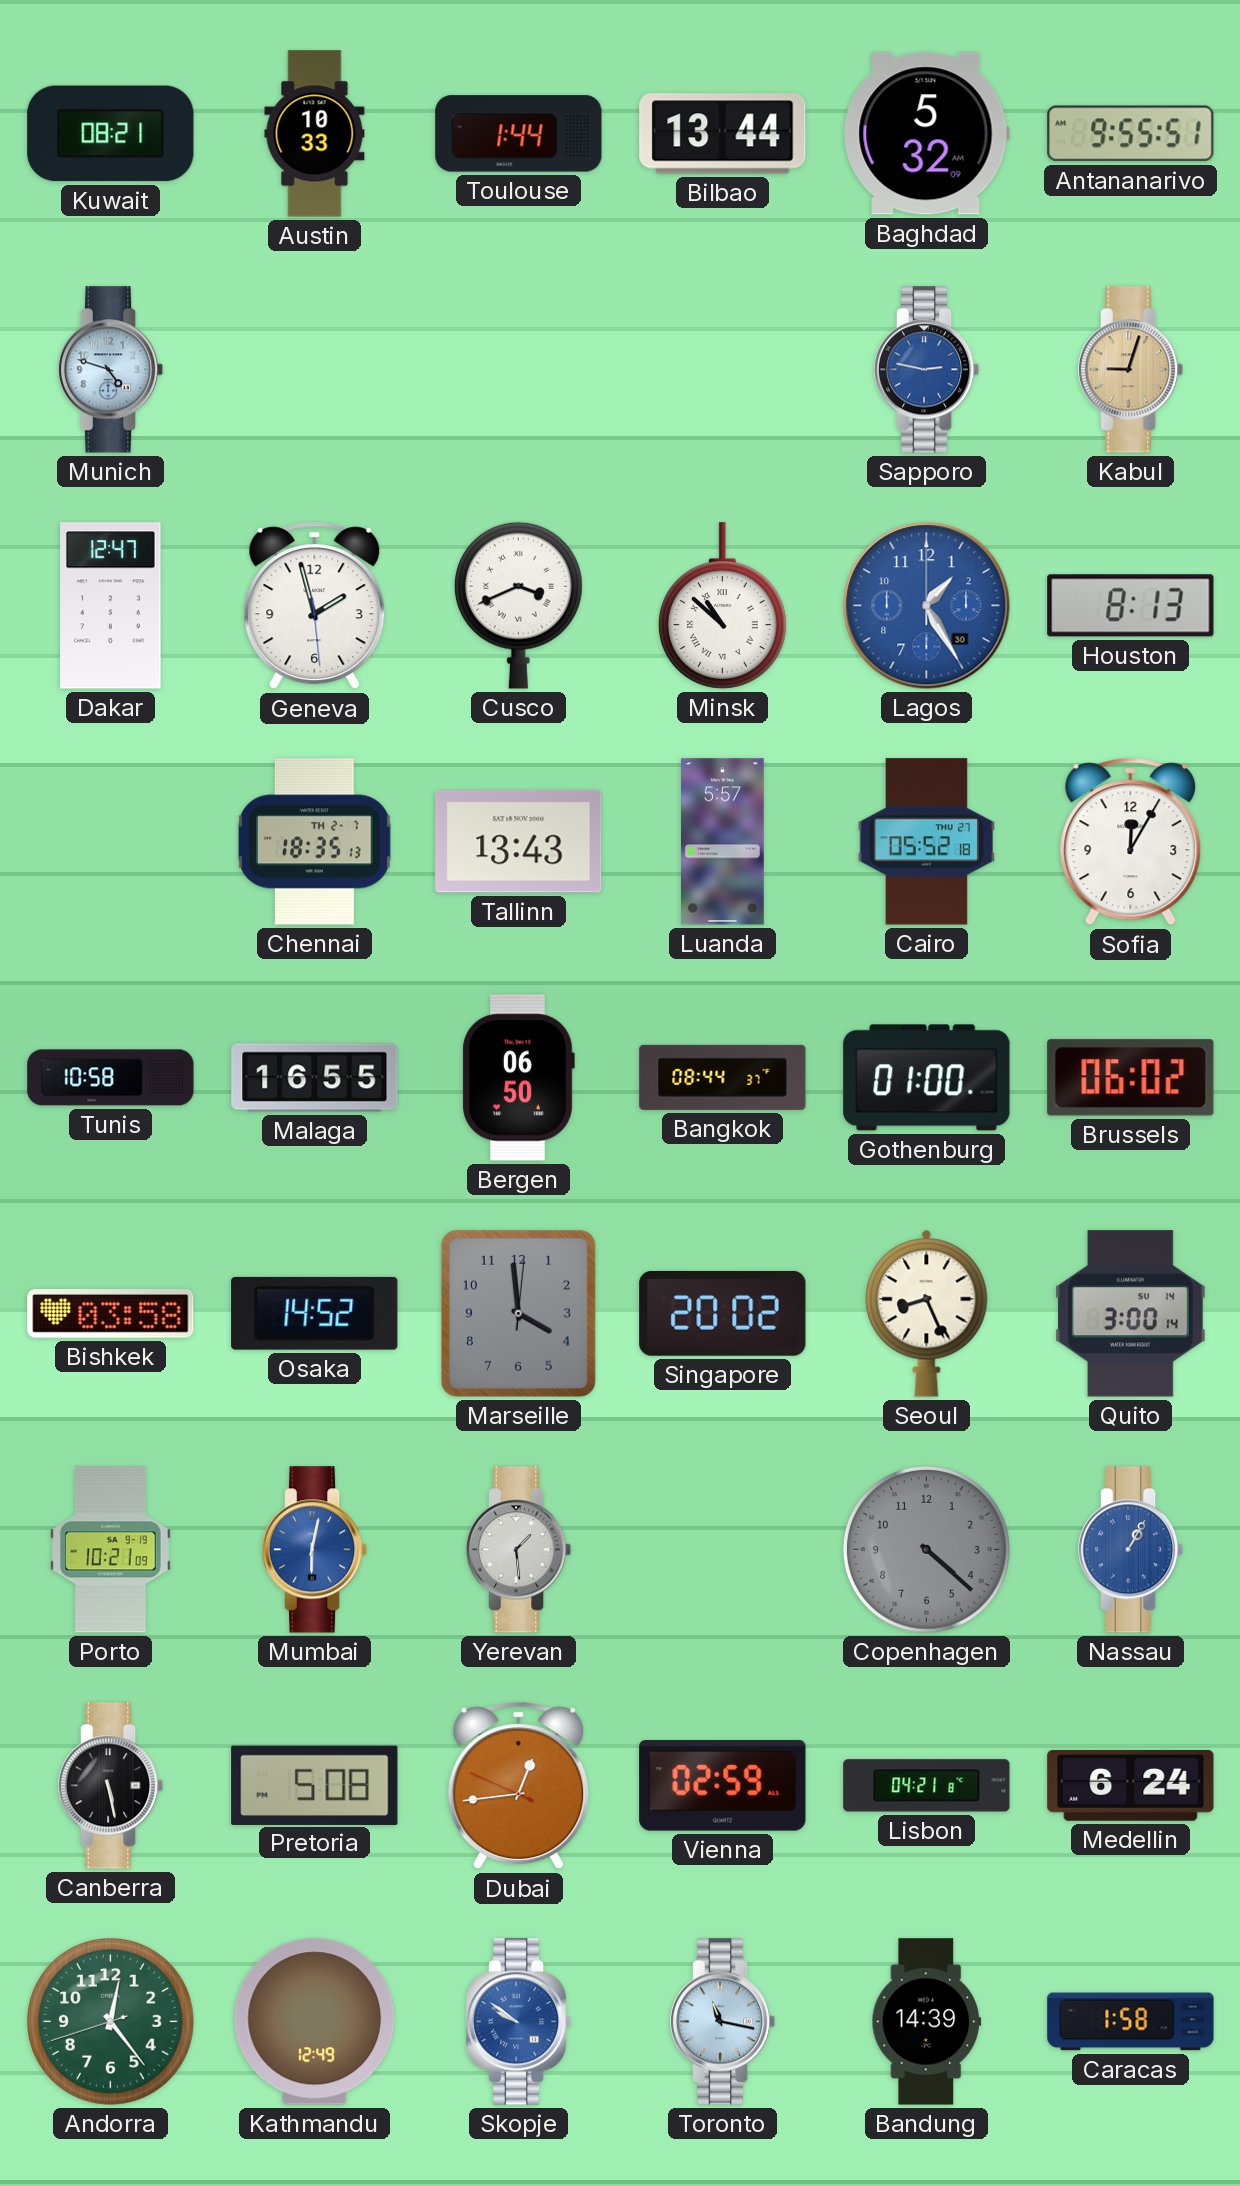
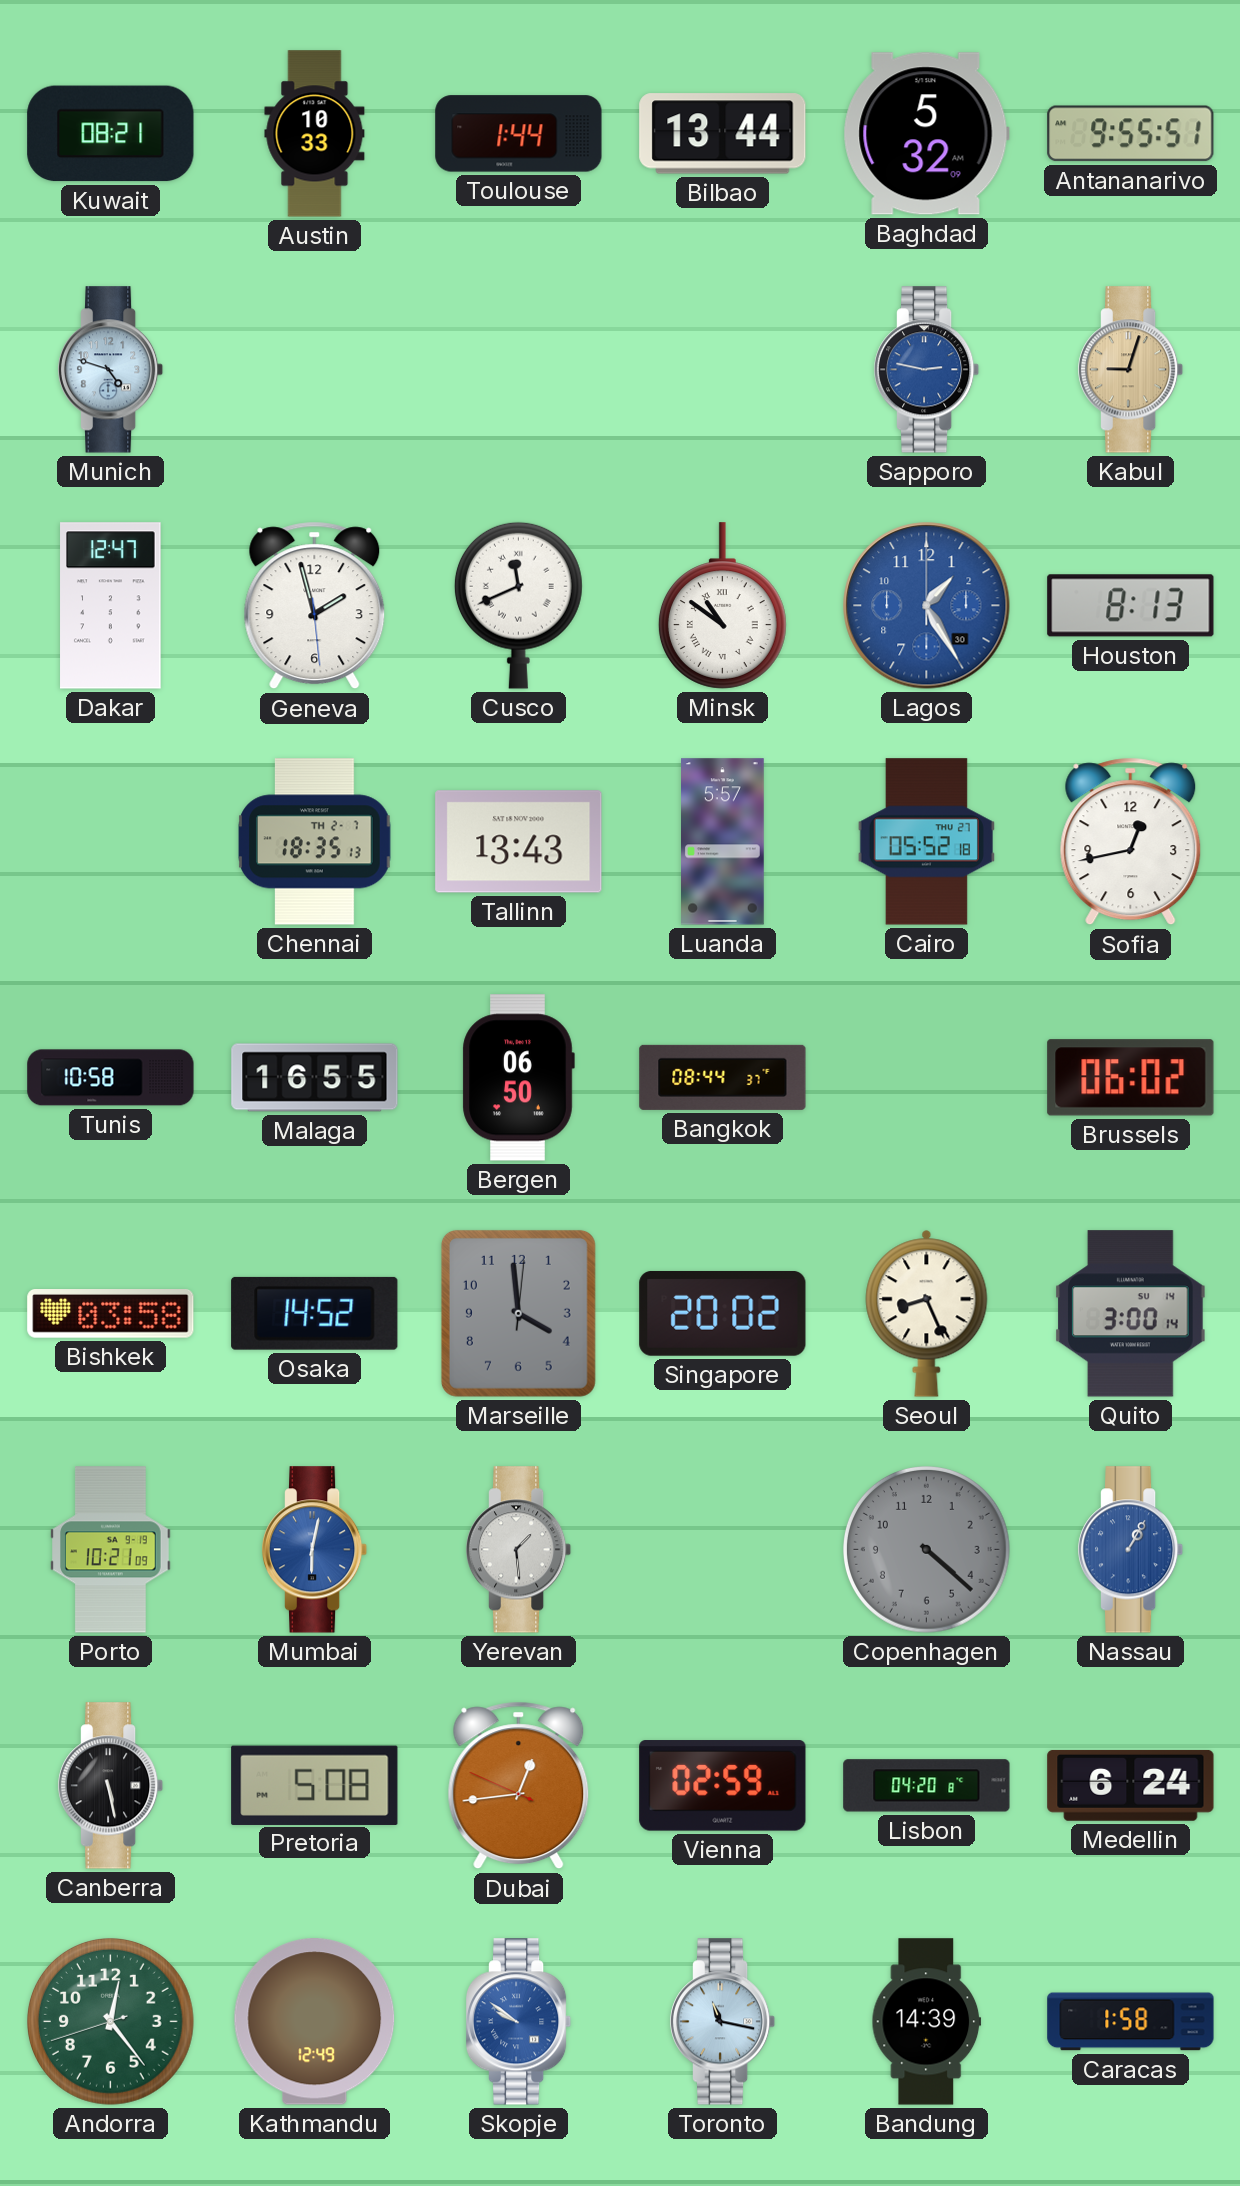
Cusco: 3:41 -> 11:41
Minsk: 10:52 -> 10:51
Sofia: 12:05 -> 12:43
Gothenburg: 01:00 -> none
Lisbon: 04:21 -> 04:20
